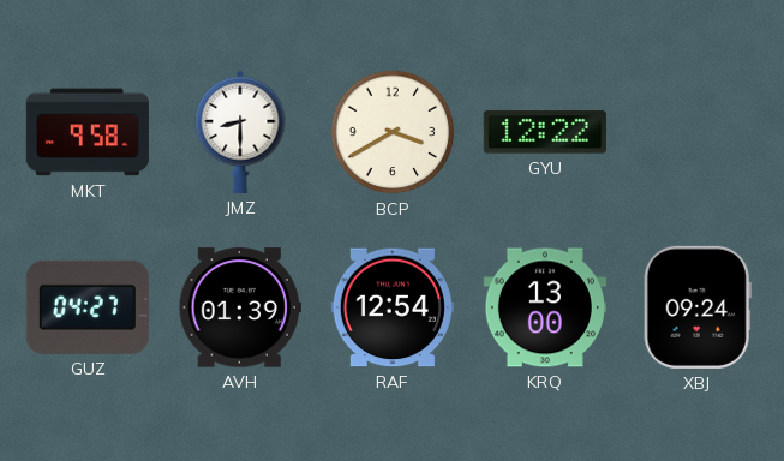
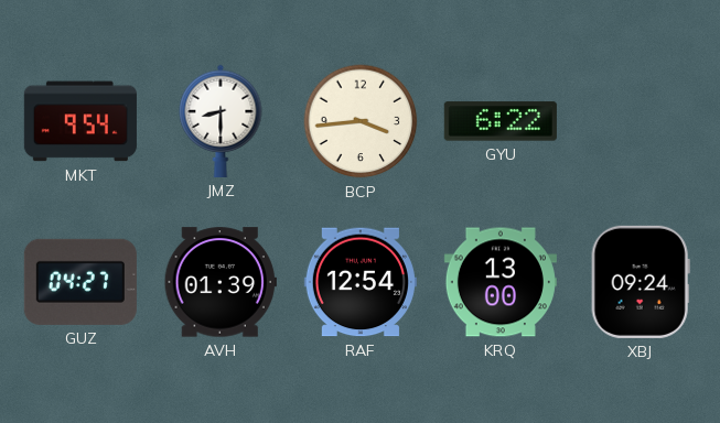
MKT: 9:58 -> 9:54
BCP: 3:40 -> 3:44
GYU: 12:22 -> 6:22
